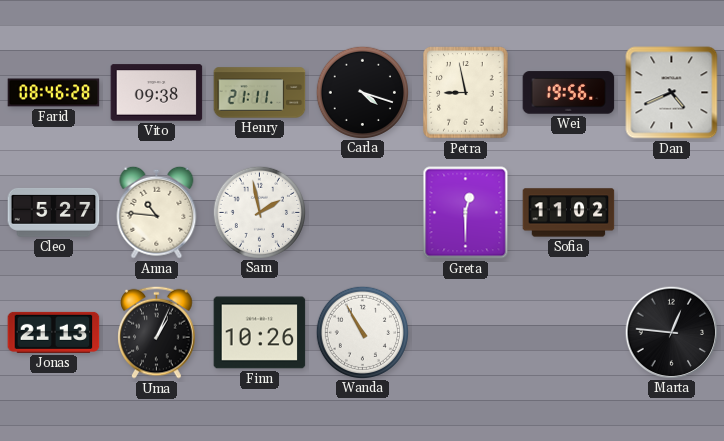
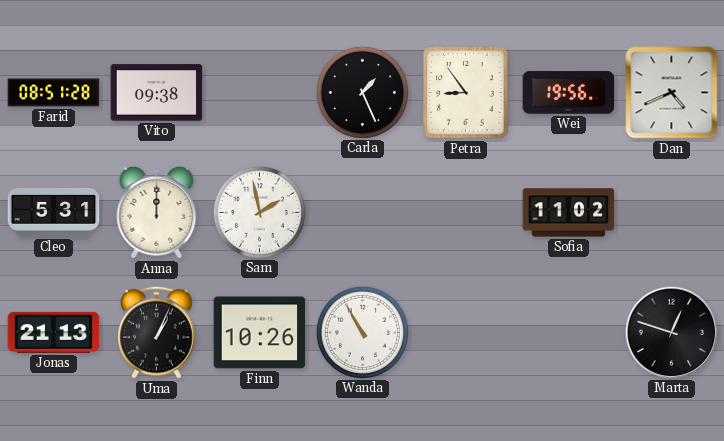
Farid: 08:46 -> 08:51
Henry: 21:11 -> none
Carla: 4:18 -> 1:26
Petra: 8:58 -> 8:54
Cleo: 5:27 -> 5:31
Anna: 10:46 -> 12:00
Greta: 12:30 -> none
Marta: 12:46 -> 12:48
